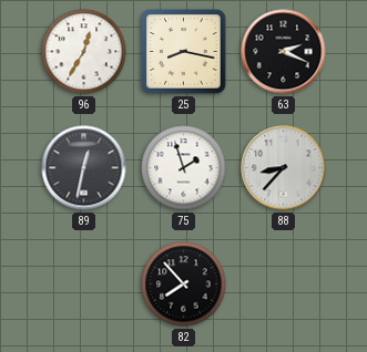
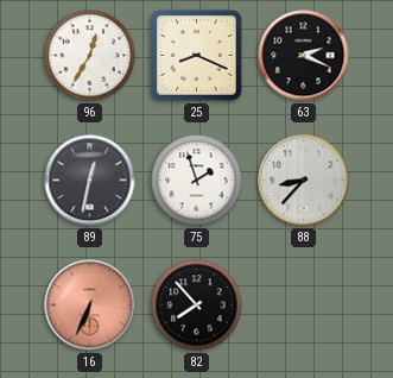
25: 8:17 -> 8:19
16: none -> 6:34
